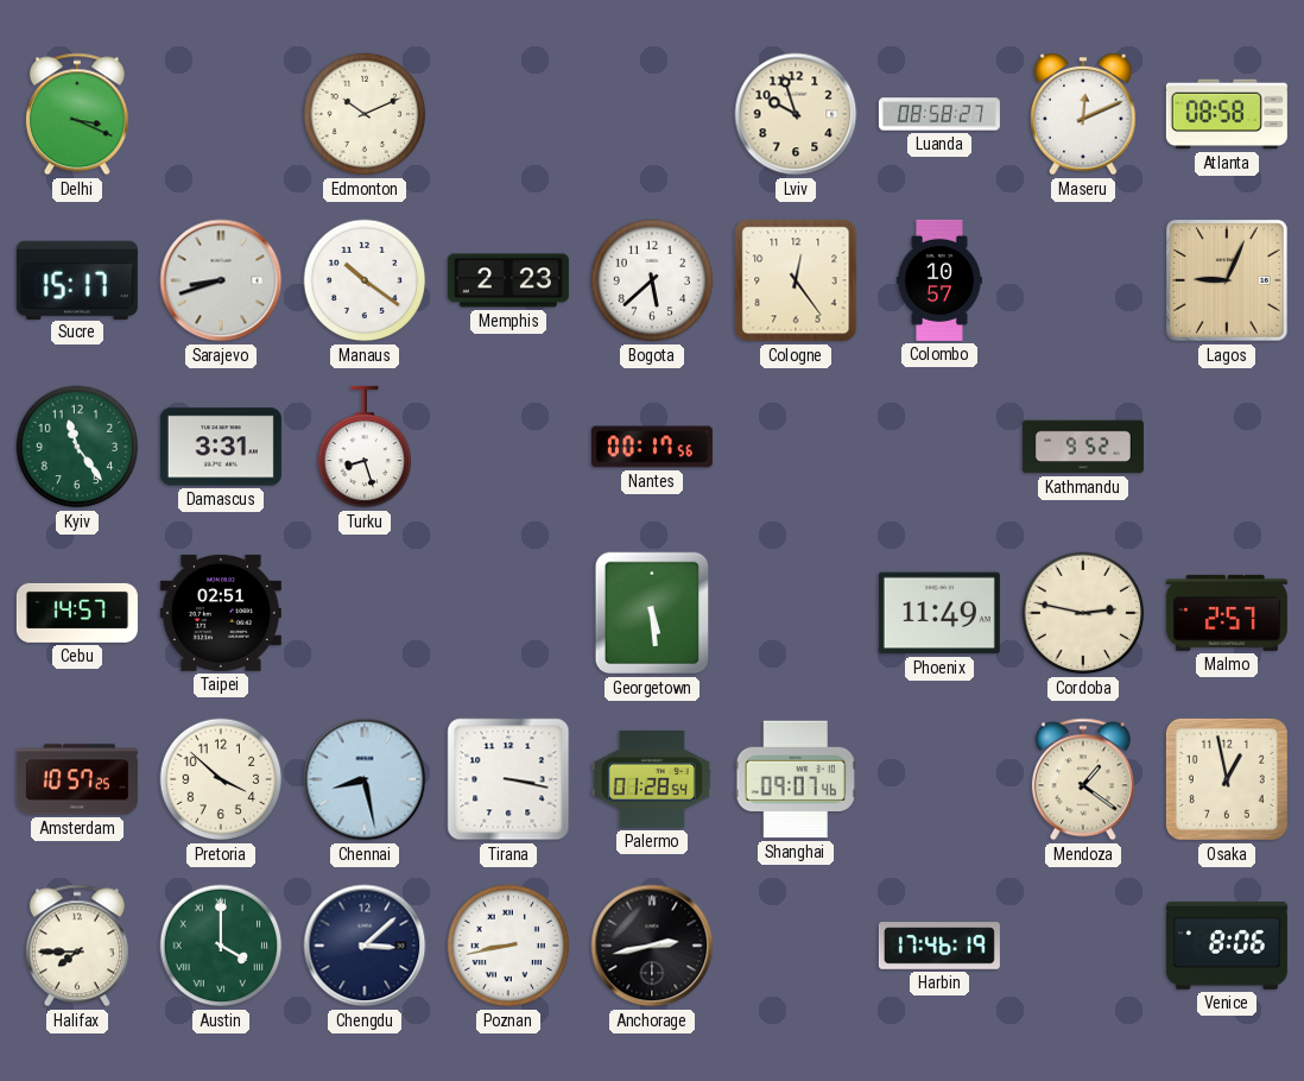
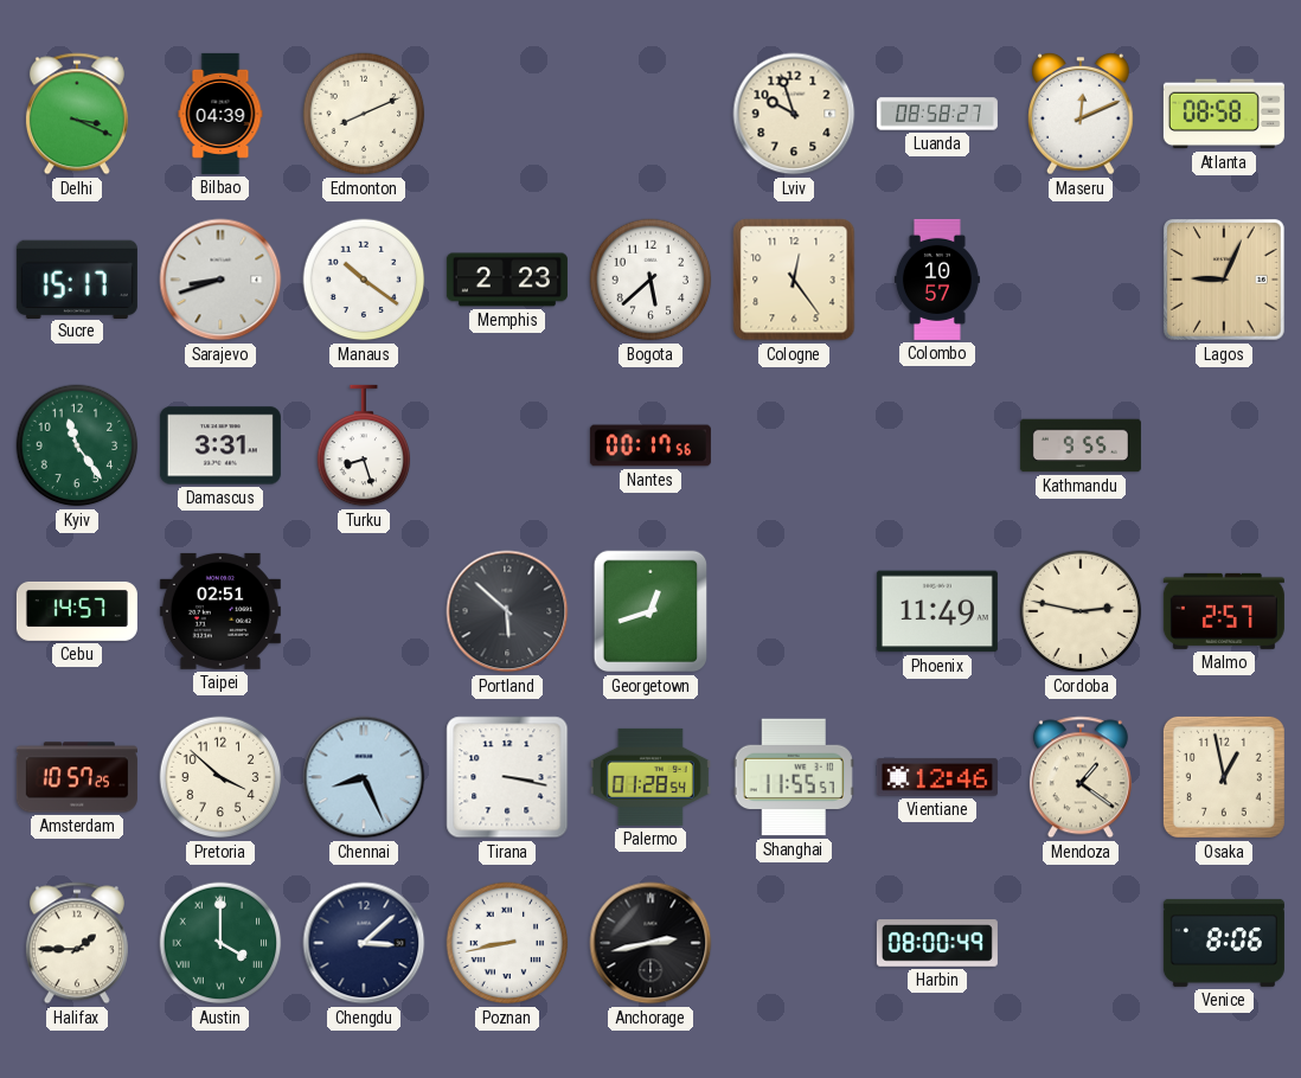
Bilbao: none -> 04:39
Edmonton: 10:11 -> 8:11
Kathmandu: 9:52 -> 9:55
Portland: none -> 5:52
Georgetown: 5:29 -> 12:42
Chennai: 8:28 -> 8:26
Shanghai: 09:07 -> 11:55
Vientiane: none -> 12:46
Halifax: 7:45 -> 1:45
Harbin: 17:46 -> 08:00
